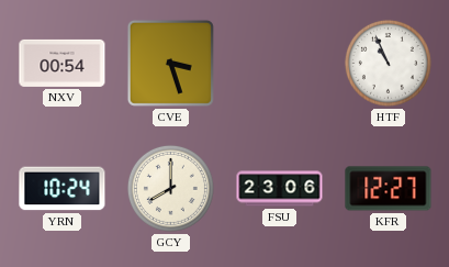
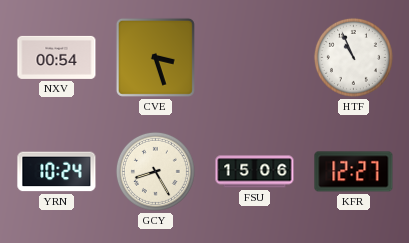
GCY: 8:00 -> 8:25
FSU: 23:06 -> 15:06
